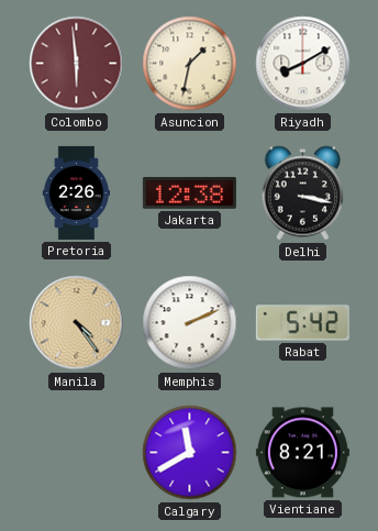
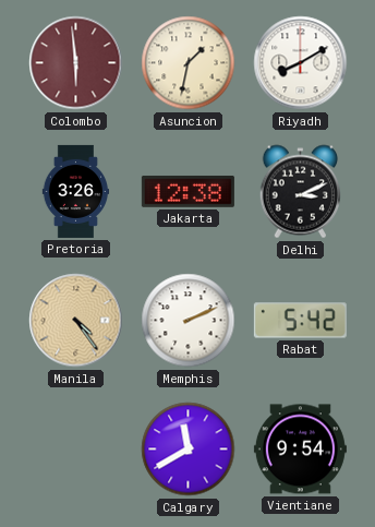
Pretoria: 2:26 -> 3:26
Delhi: 3:17 -> 3:11
Vientiane: 8:21 -> 9:54
